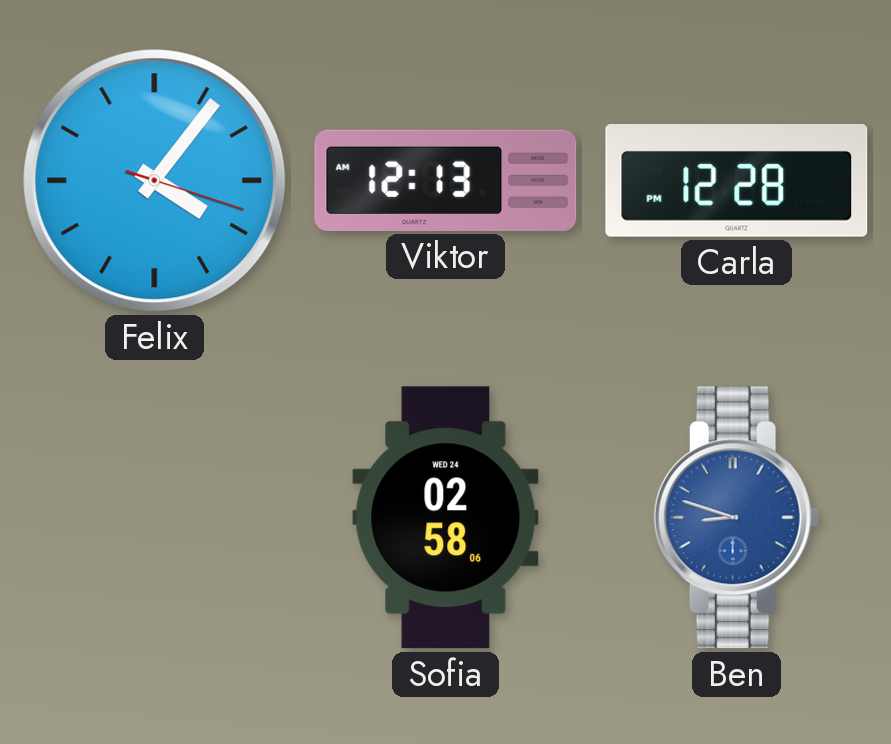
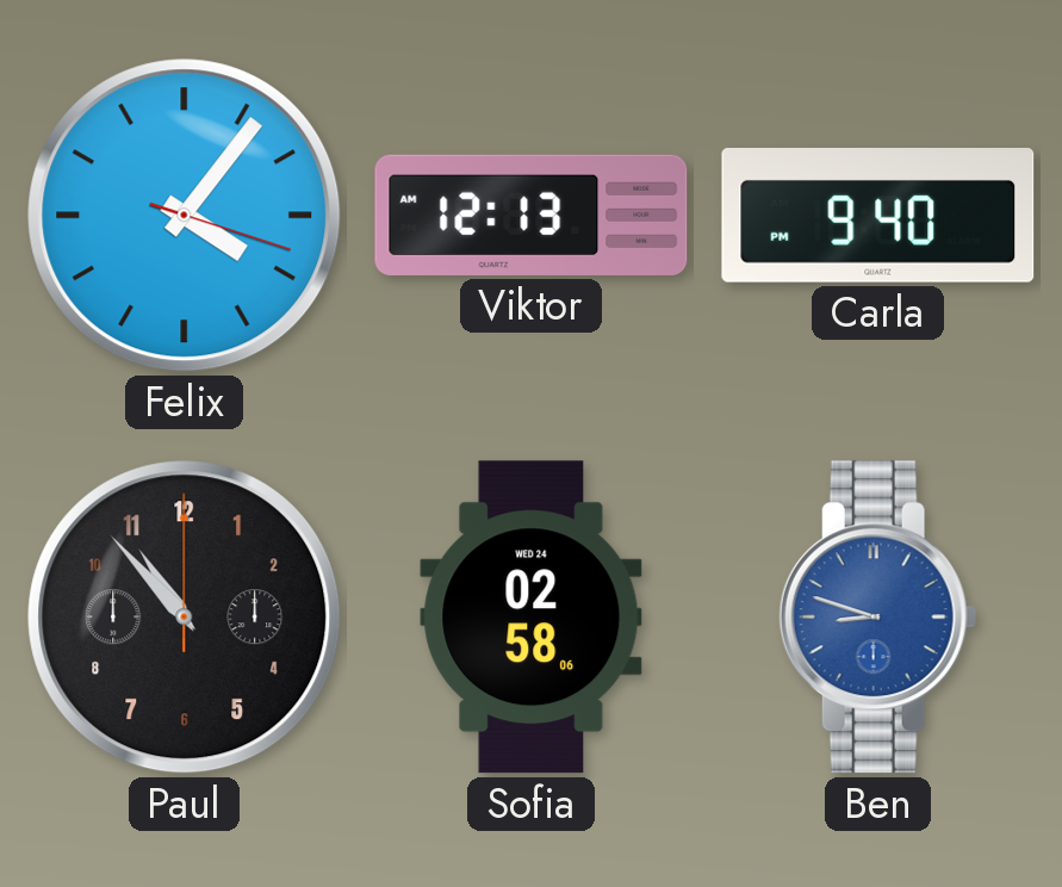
Carla: 12:28 -> 9:40
Paul: none -> 10:53
